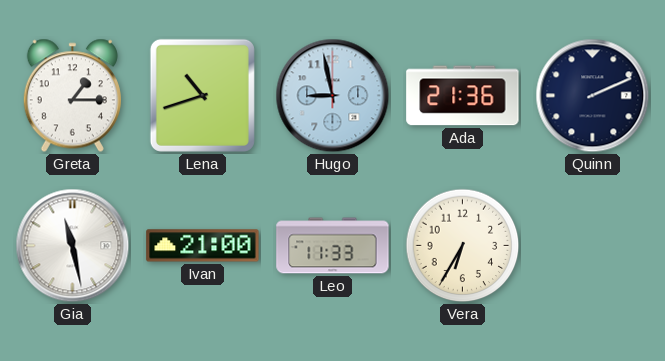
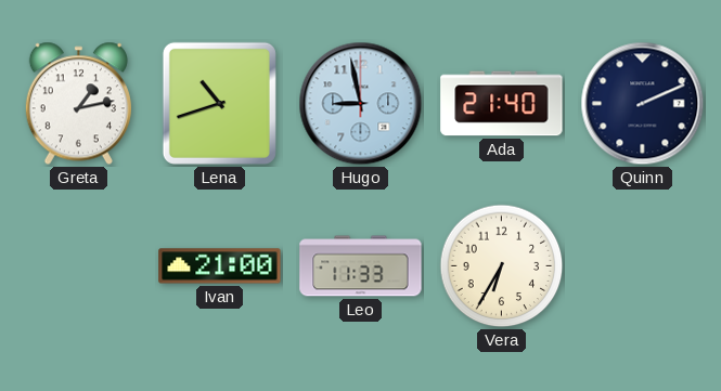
Greta: 1:15 -> 1:13
Ada: 21:36 -> 21:40
Gia: 11:28 -> none
